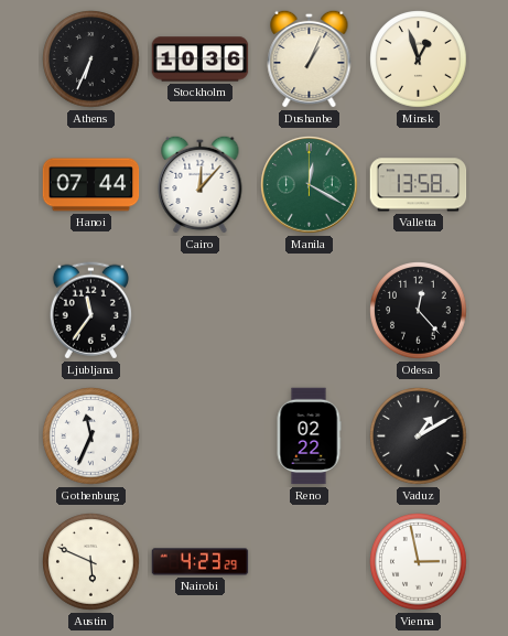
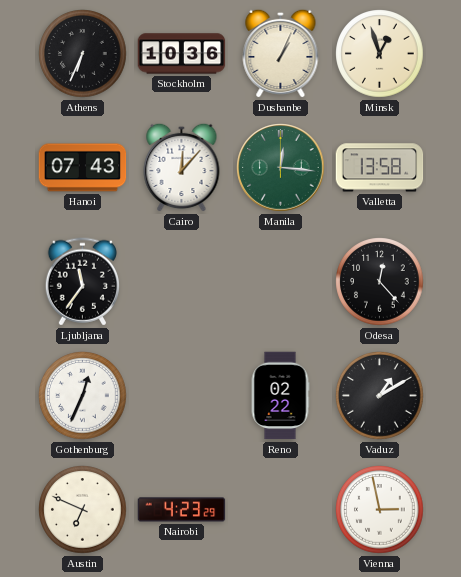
Hanoi: 07:44 -> 07:43
Manila: 12:20 -> 12:16
Gothenburg: 11:34 -> 12:34
Austin: 5:49 -> 6:49
